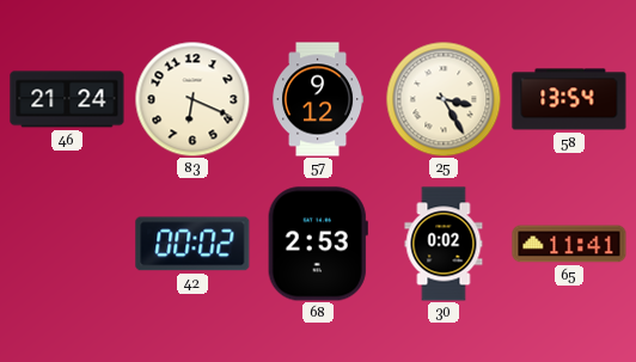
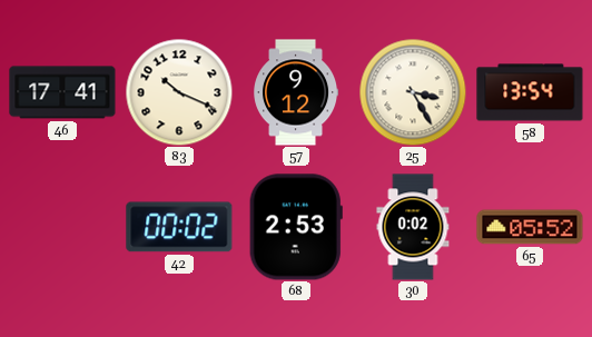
46: 21:24 -> 17:41
83: 6:19 -> 10:19
65: 11:41 -> 05:52
